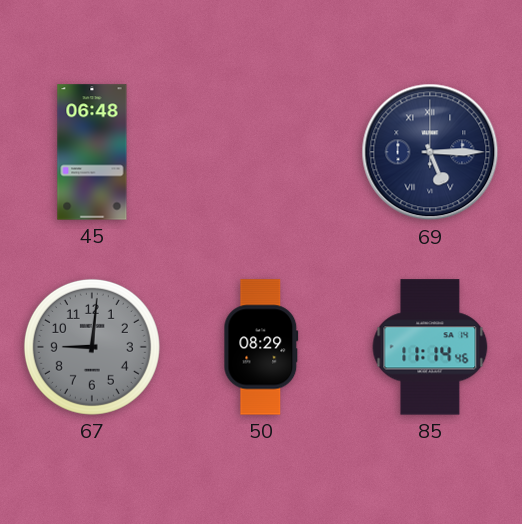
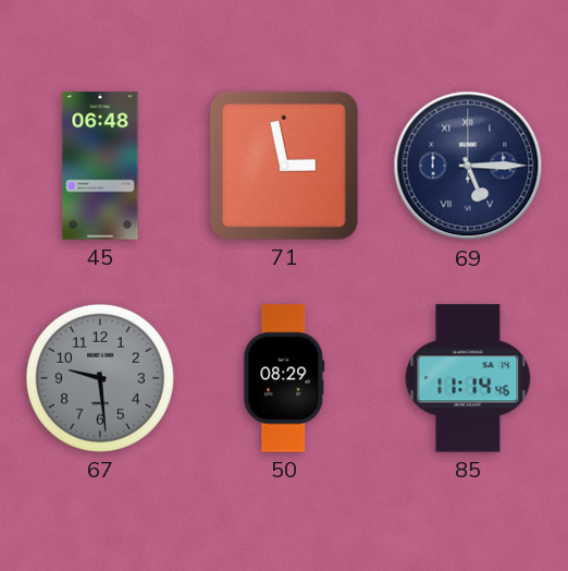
71: none -> 2:58
67: 9:01 -> 9:29
